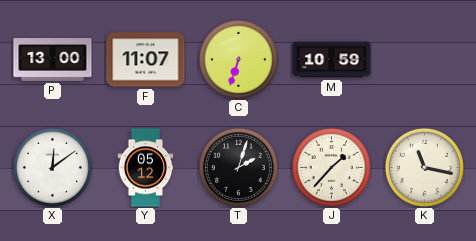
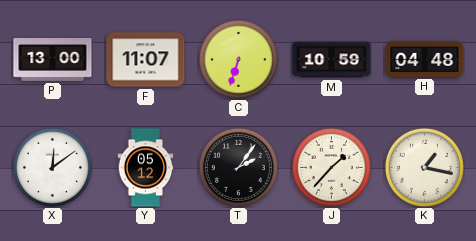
H: none -> 04:48
T: 2:03 -> 2:06
K: 11:17 -> 1:17
